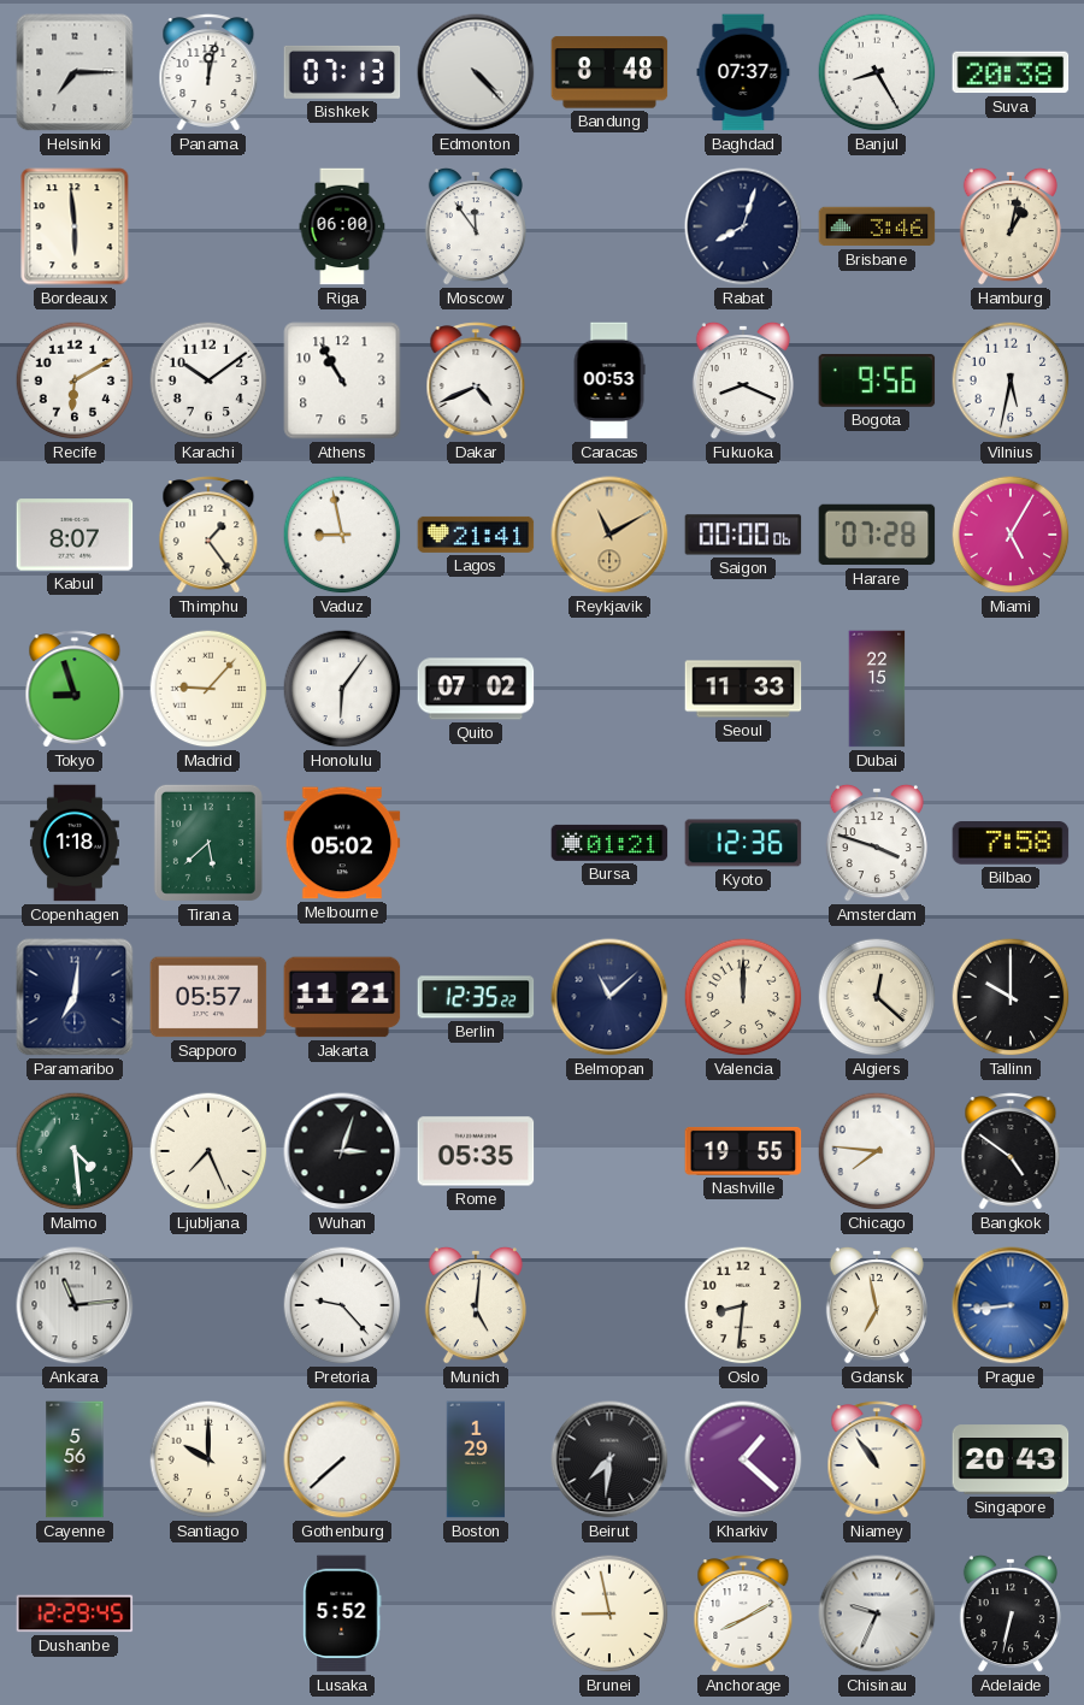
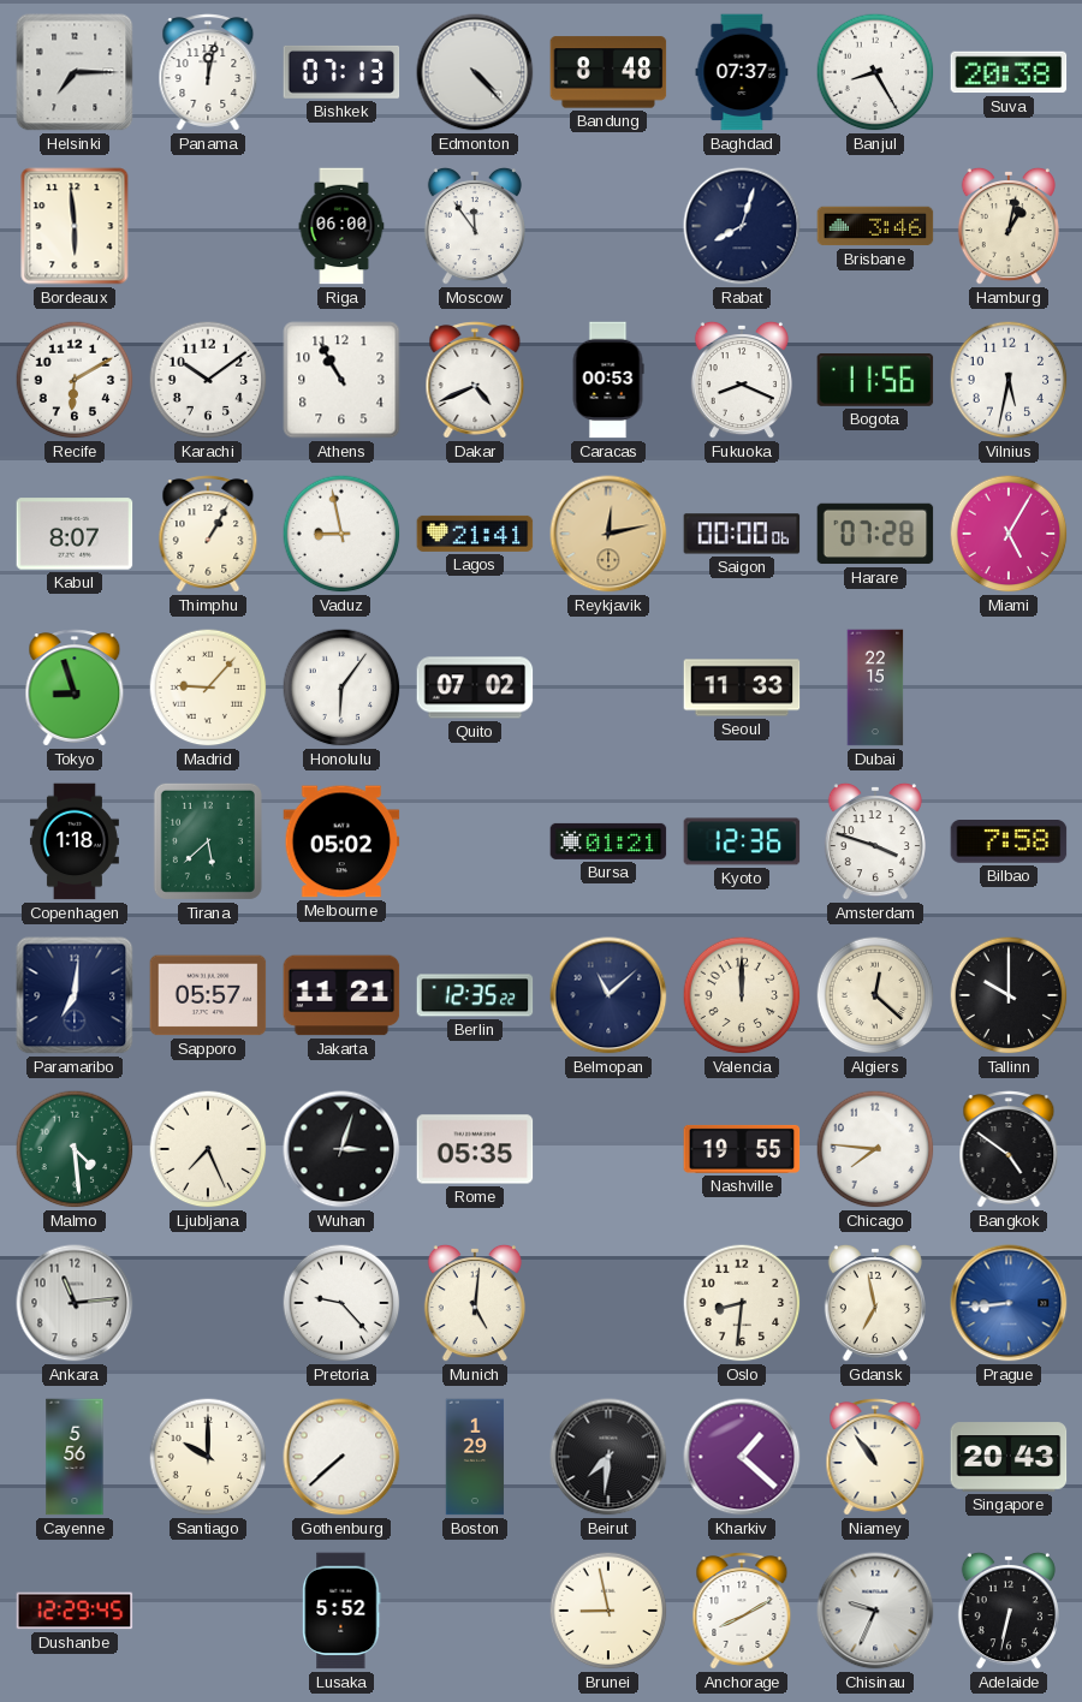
Bogota: 9:56 -> 11:56
Thimphu: 1:24 -> 1:05
Reykjavik: 11:10 -> 12:13
